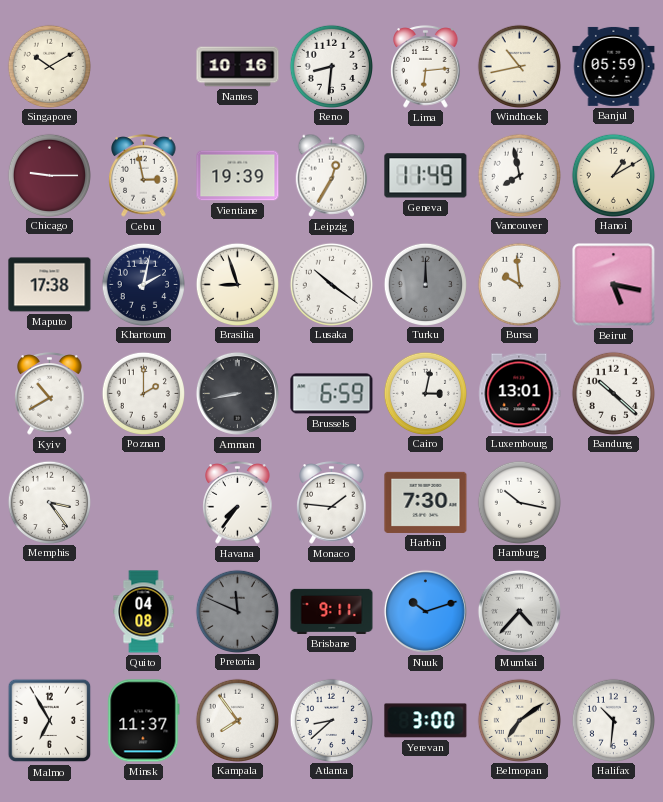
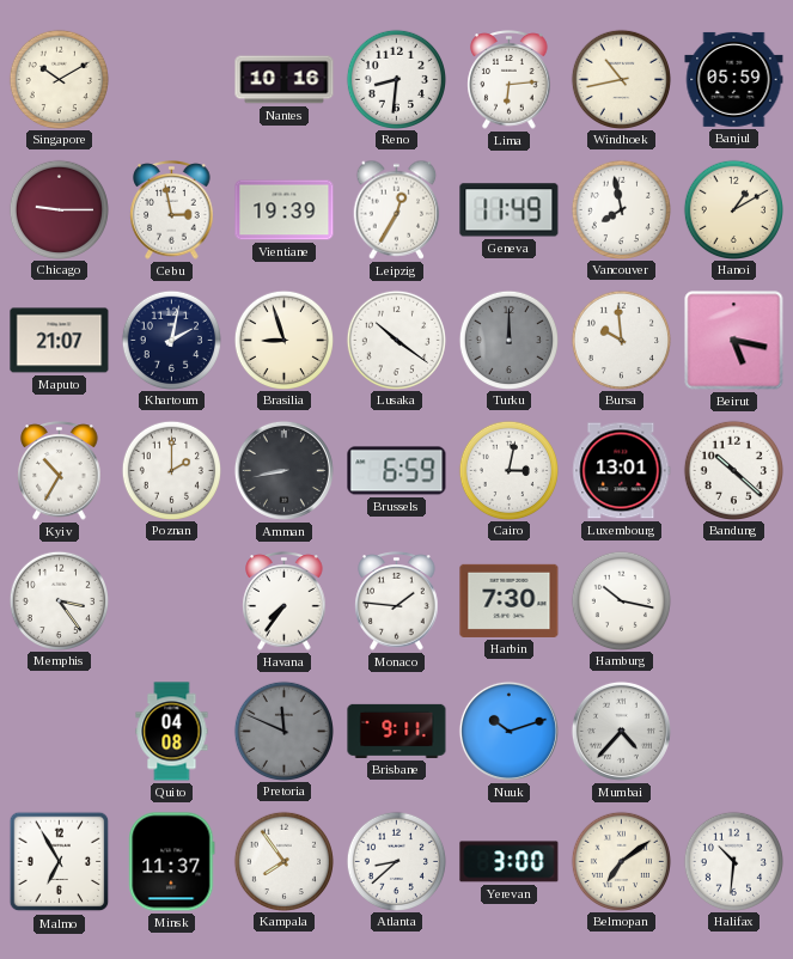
Maputo: 17:38 -> 21:07
Kyiv: 10:40 -> 10:35
